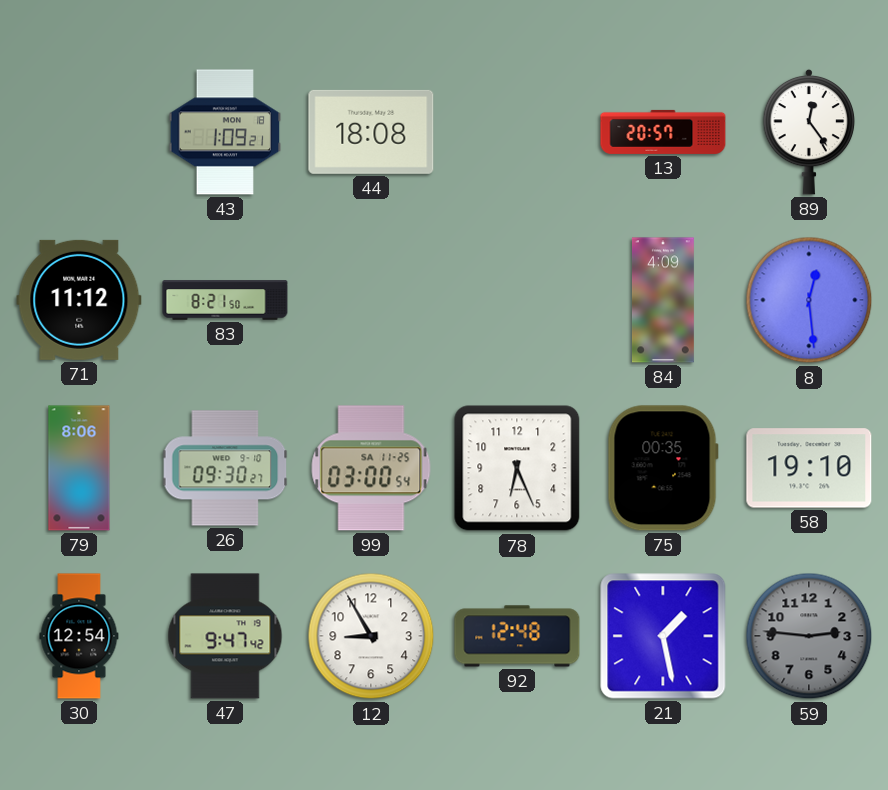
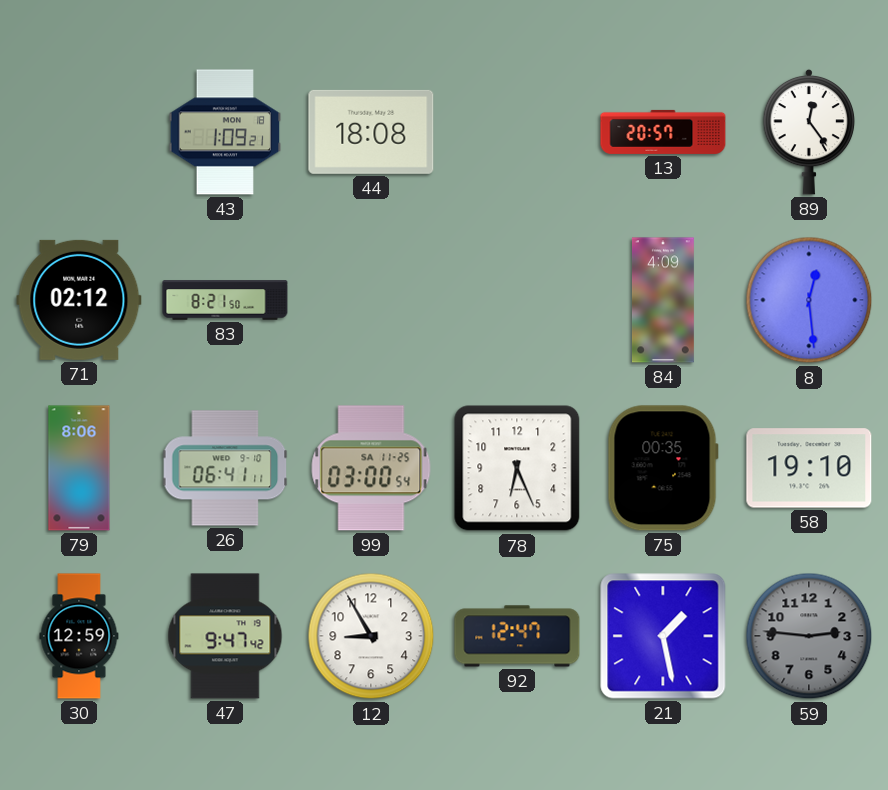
71: 11:12 -> 02:12
26: 09:30 -> 06:41
30: 12:54 -> 12:59
92: 12:48 -> 12:47
